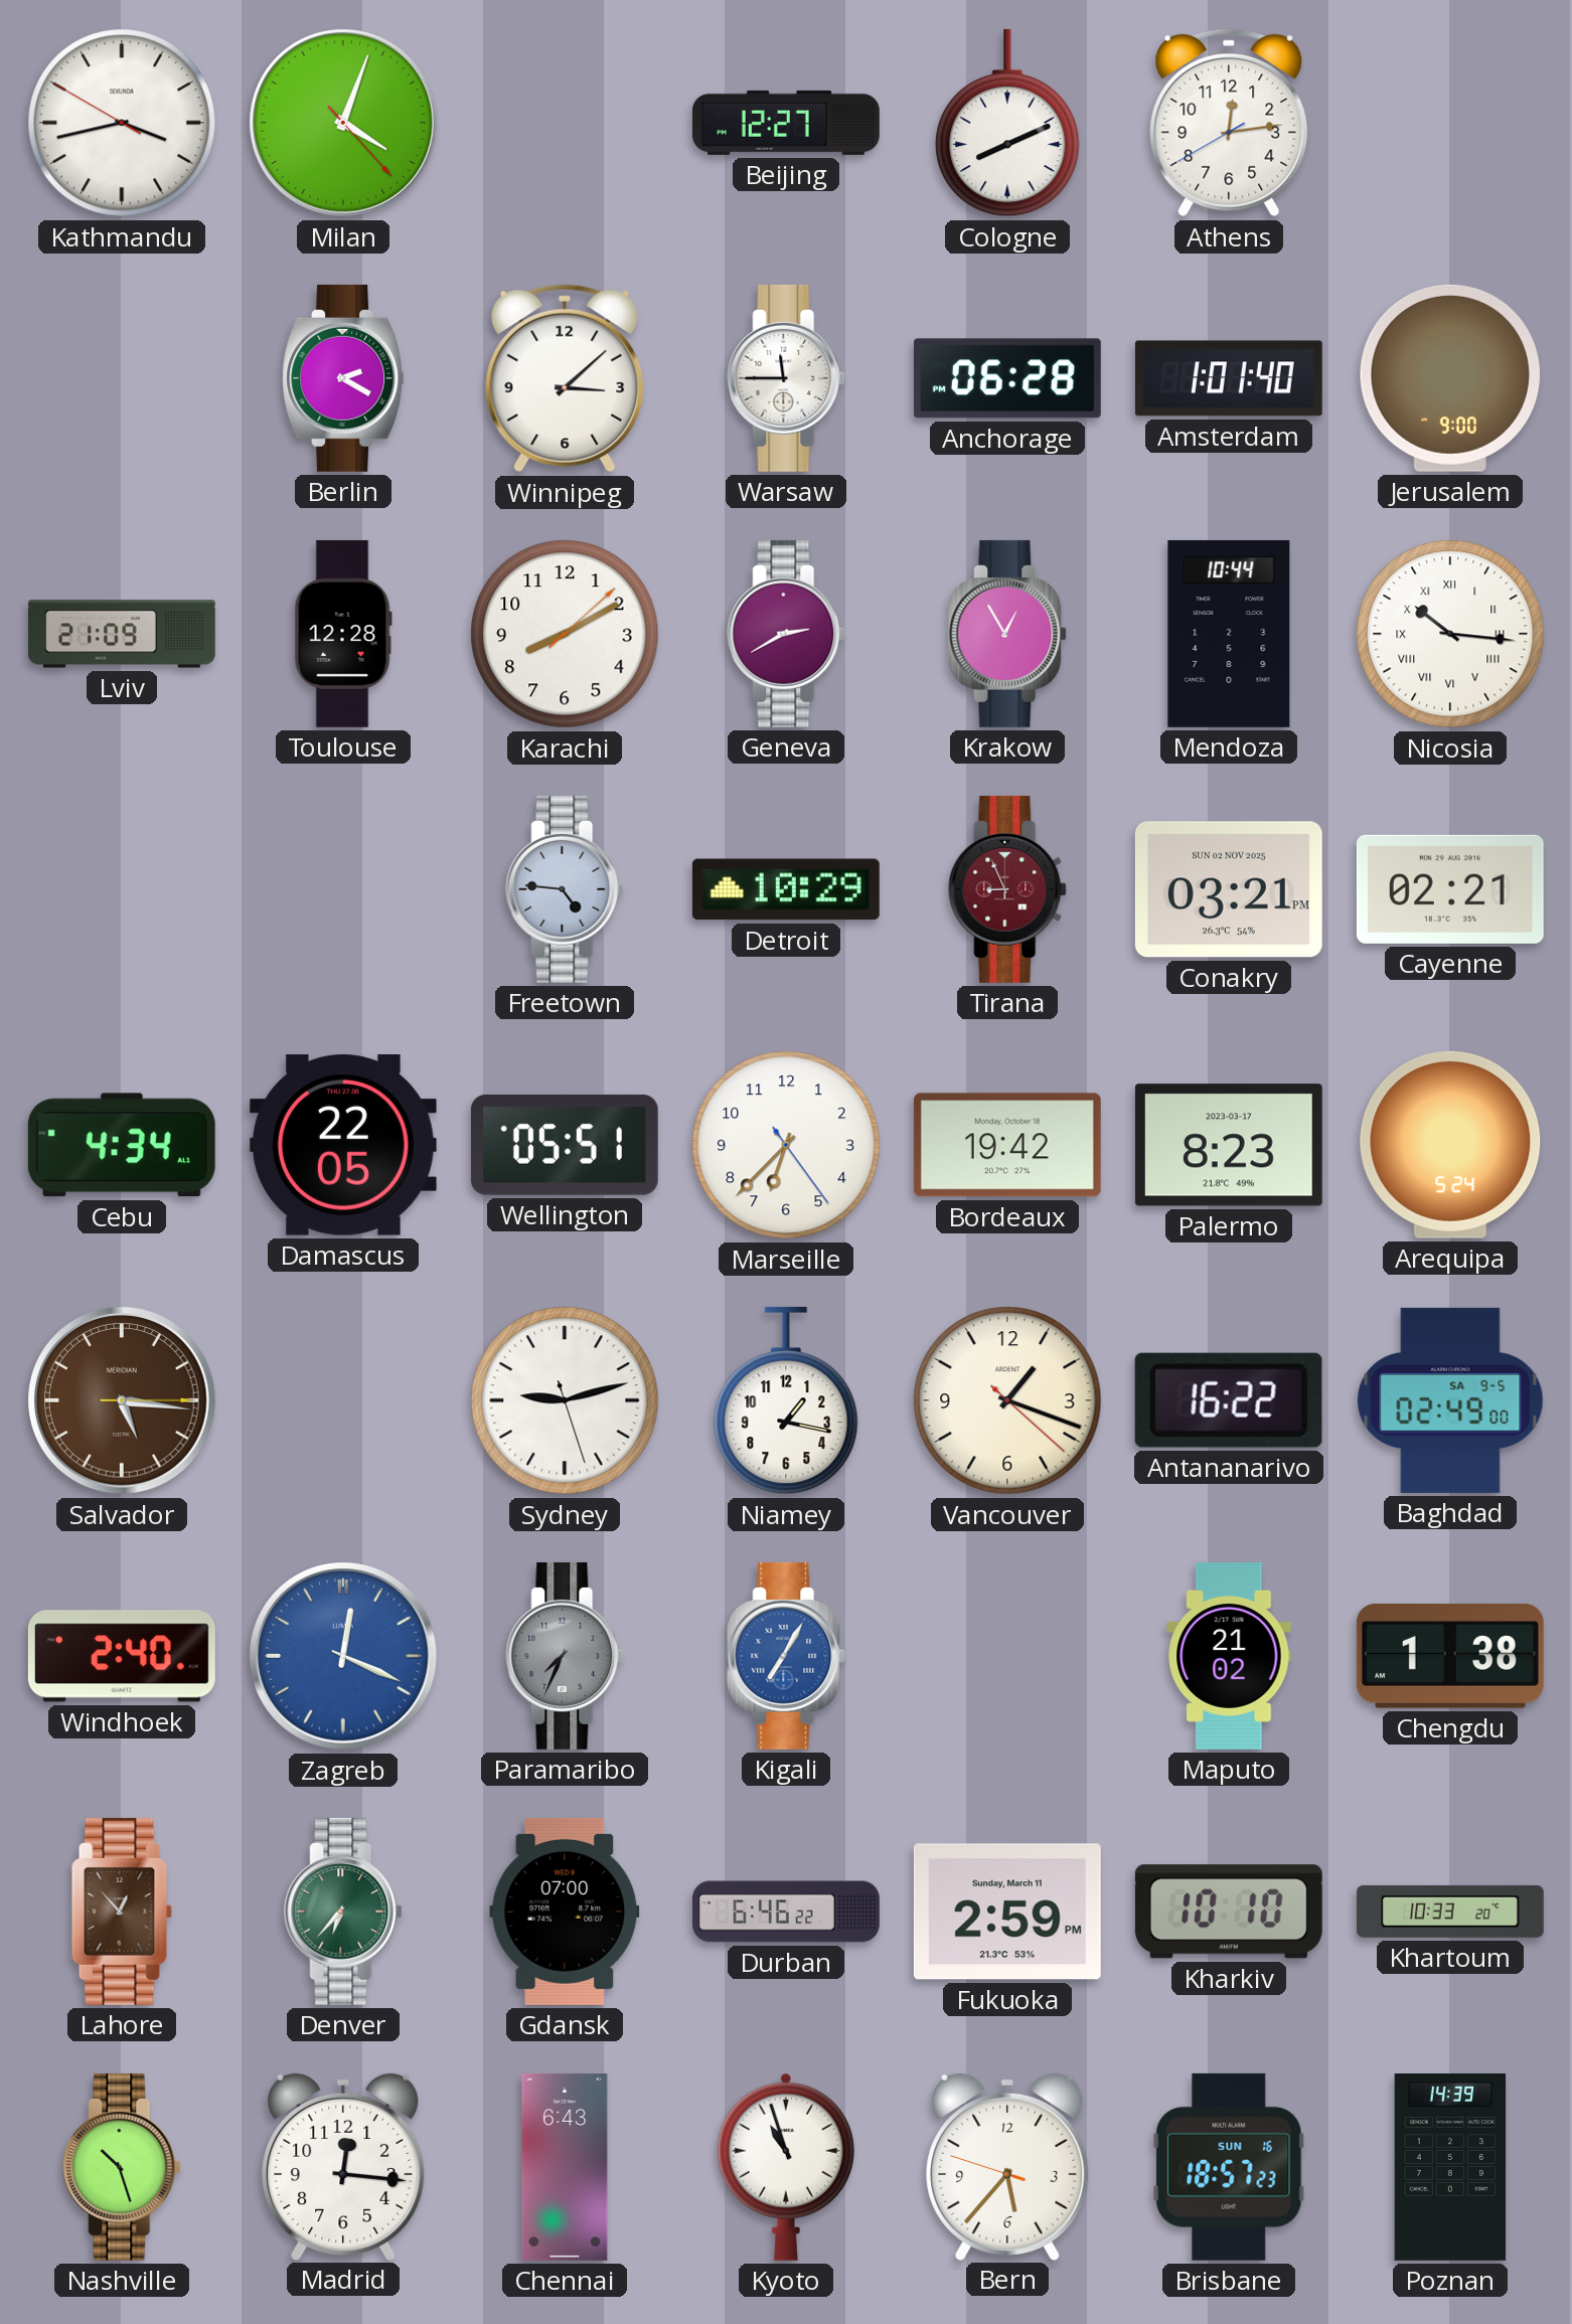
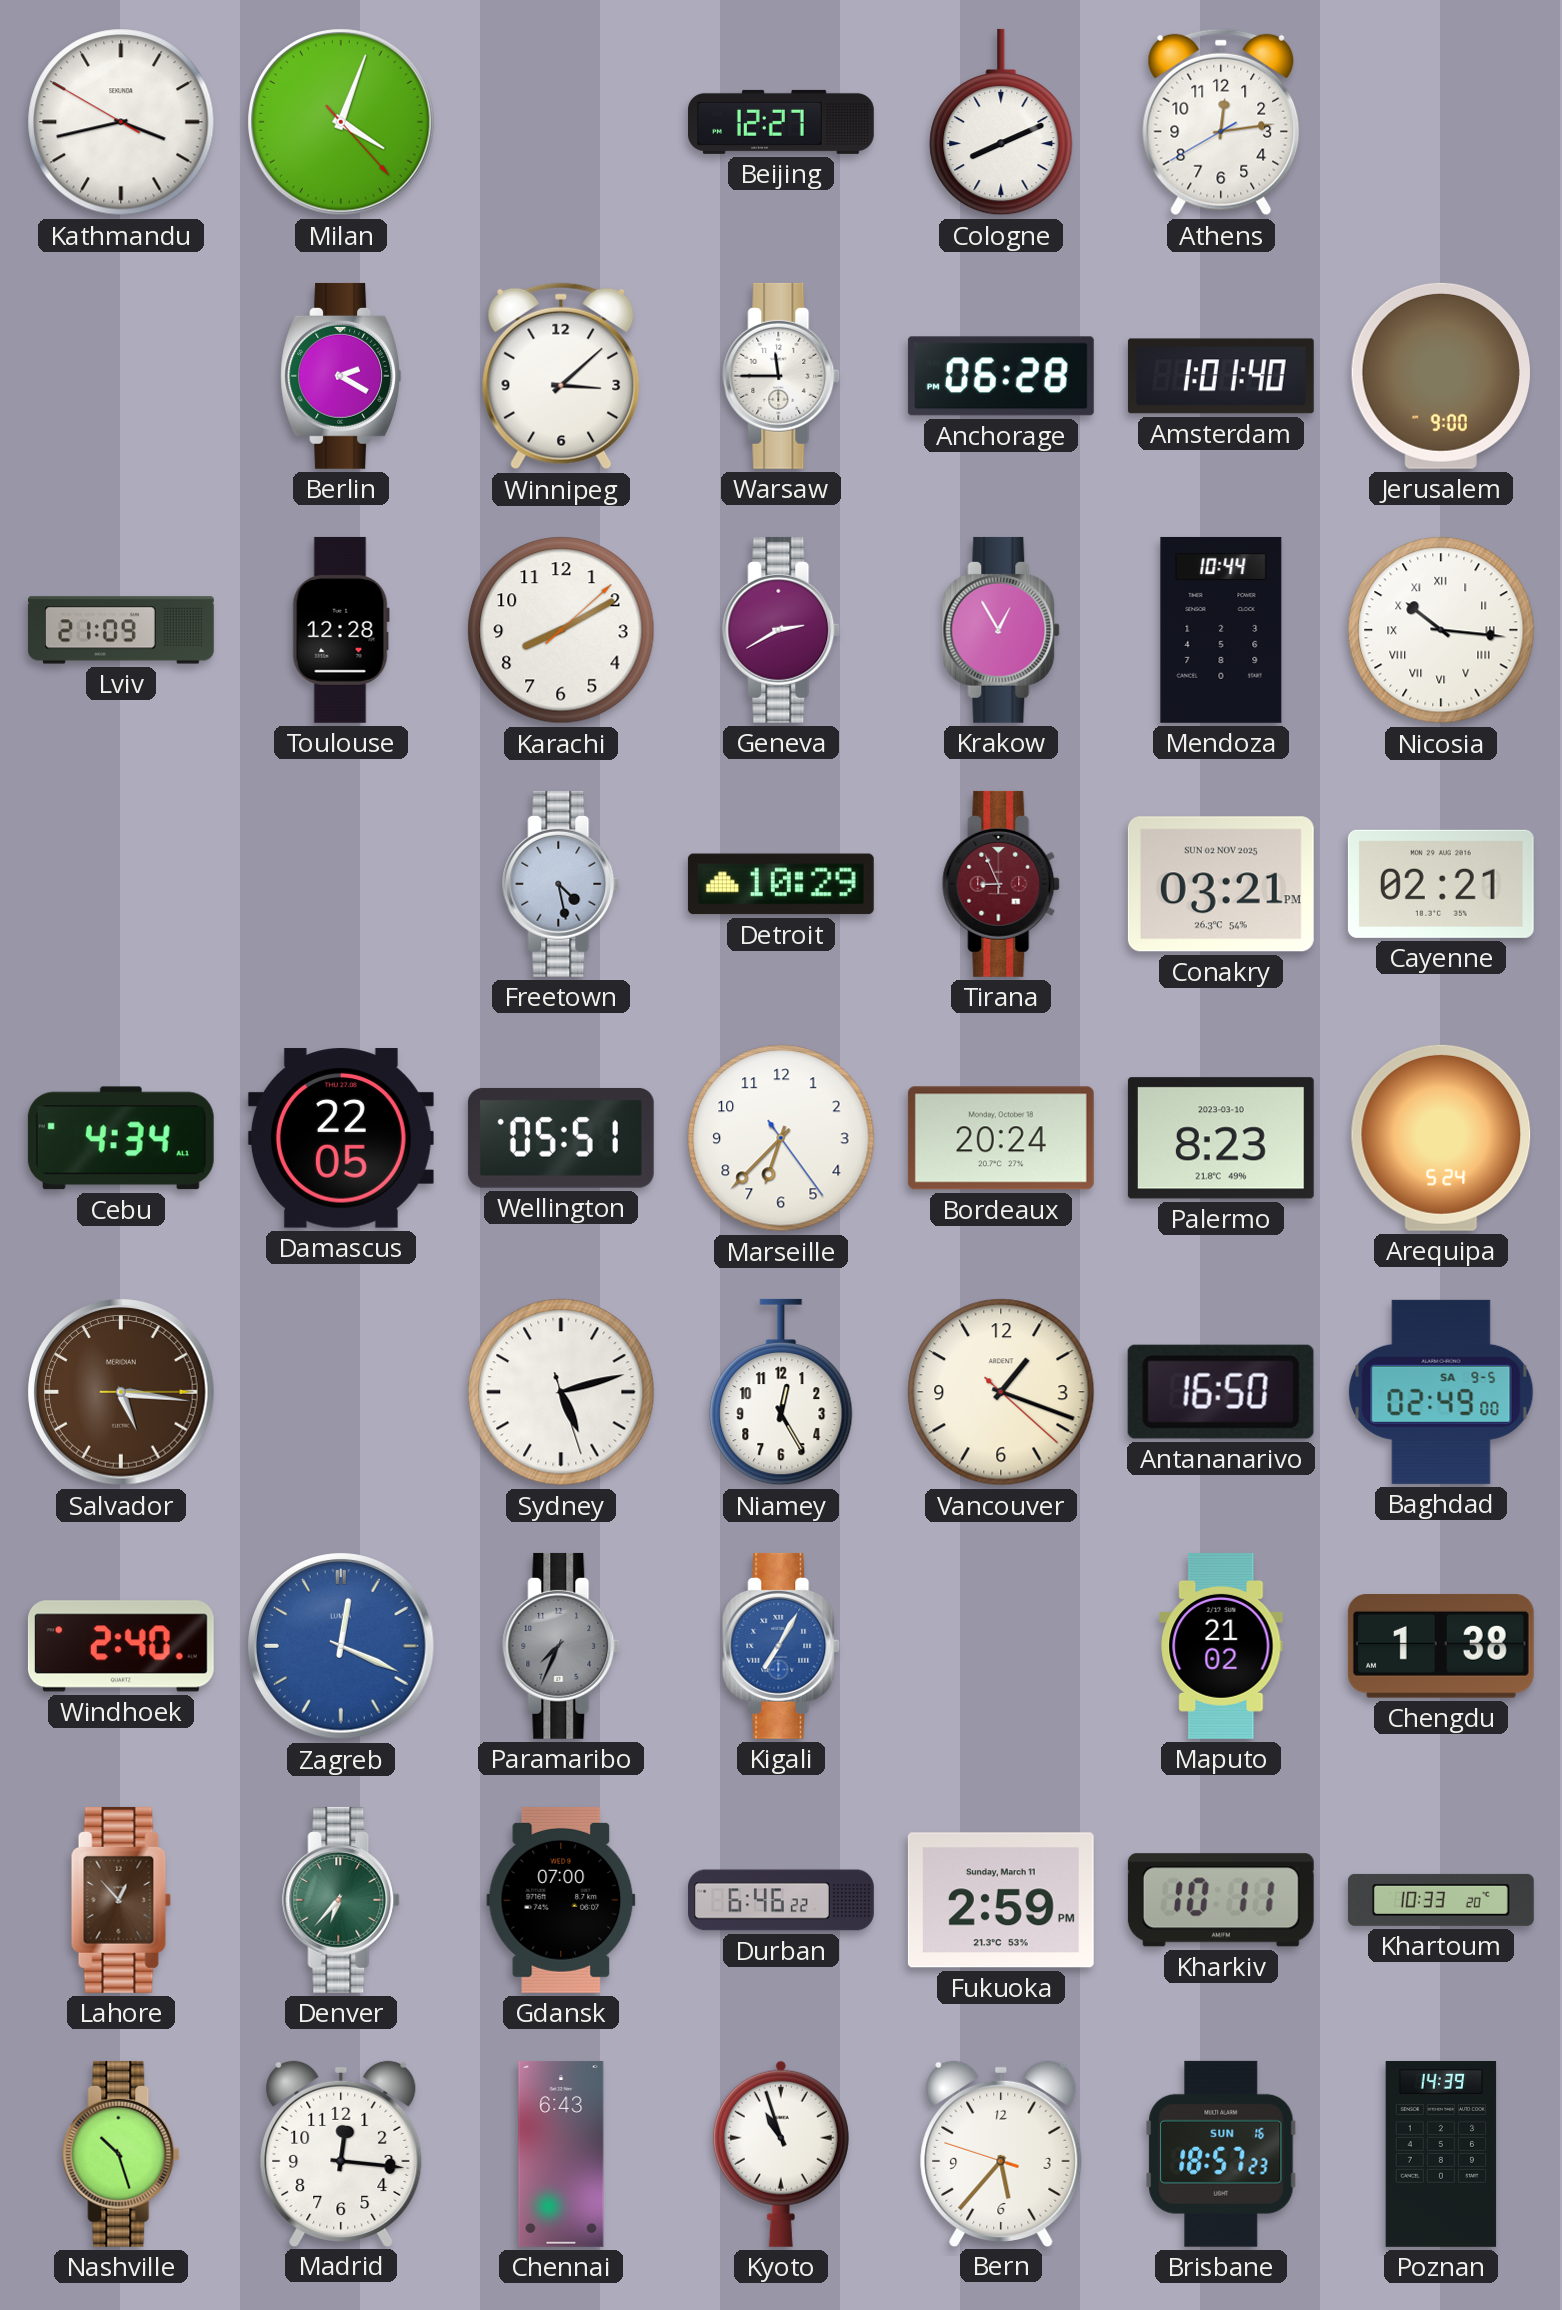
Freetown: 4:46 -> 4:28
Bordeaux: 19:42 -> 20:24
Palermo date: 2023-03-17 -> 2023-03-10
Sydney: 9:12 -> 5:12
Niamey: 1:17 -> 12:25
Antananarivo: 16:22 -> 16:50
Kharkiv: 10:10 -> 10:11
